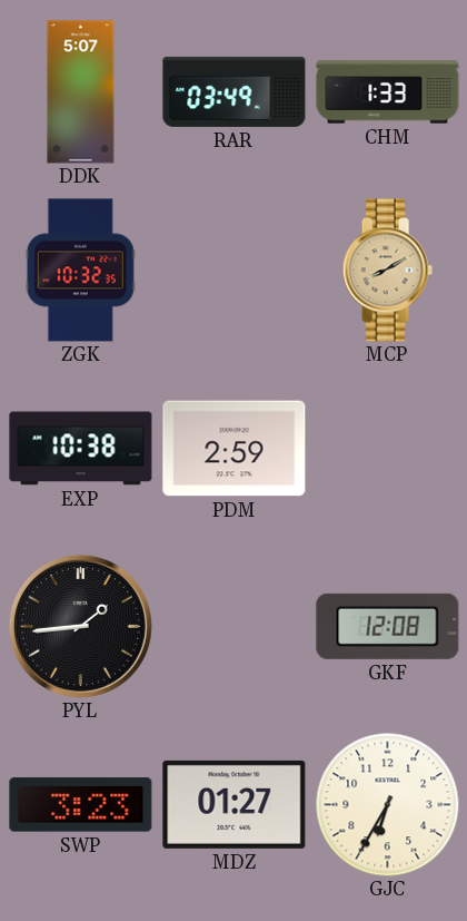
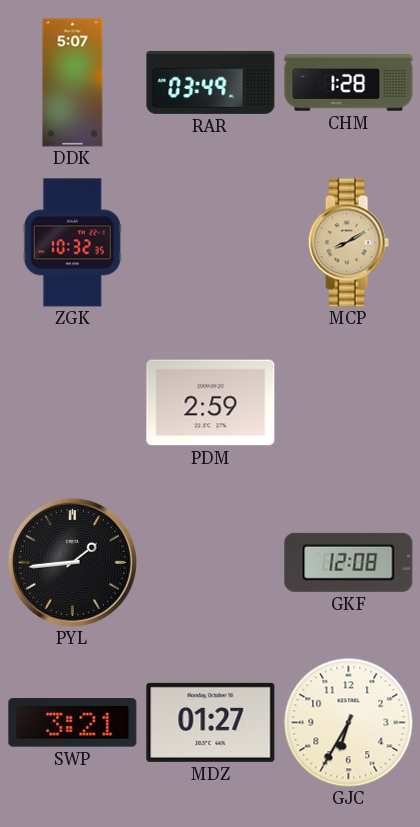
CHM: 1:33 -> 1:28
EXP: 10:38 -> none
SWP: 3:23 -> 3:21
